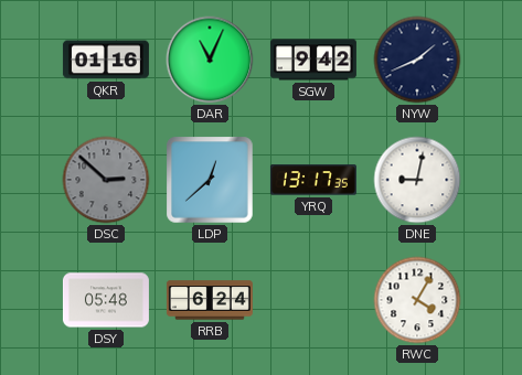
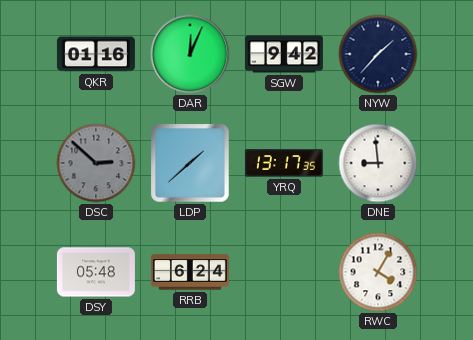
DAR: 11:04 -> 12:04
NYW: 1:41 -> 1:37
LDP: 12:38 -> 1:38
DNE: 9:02 -> 8:59
